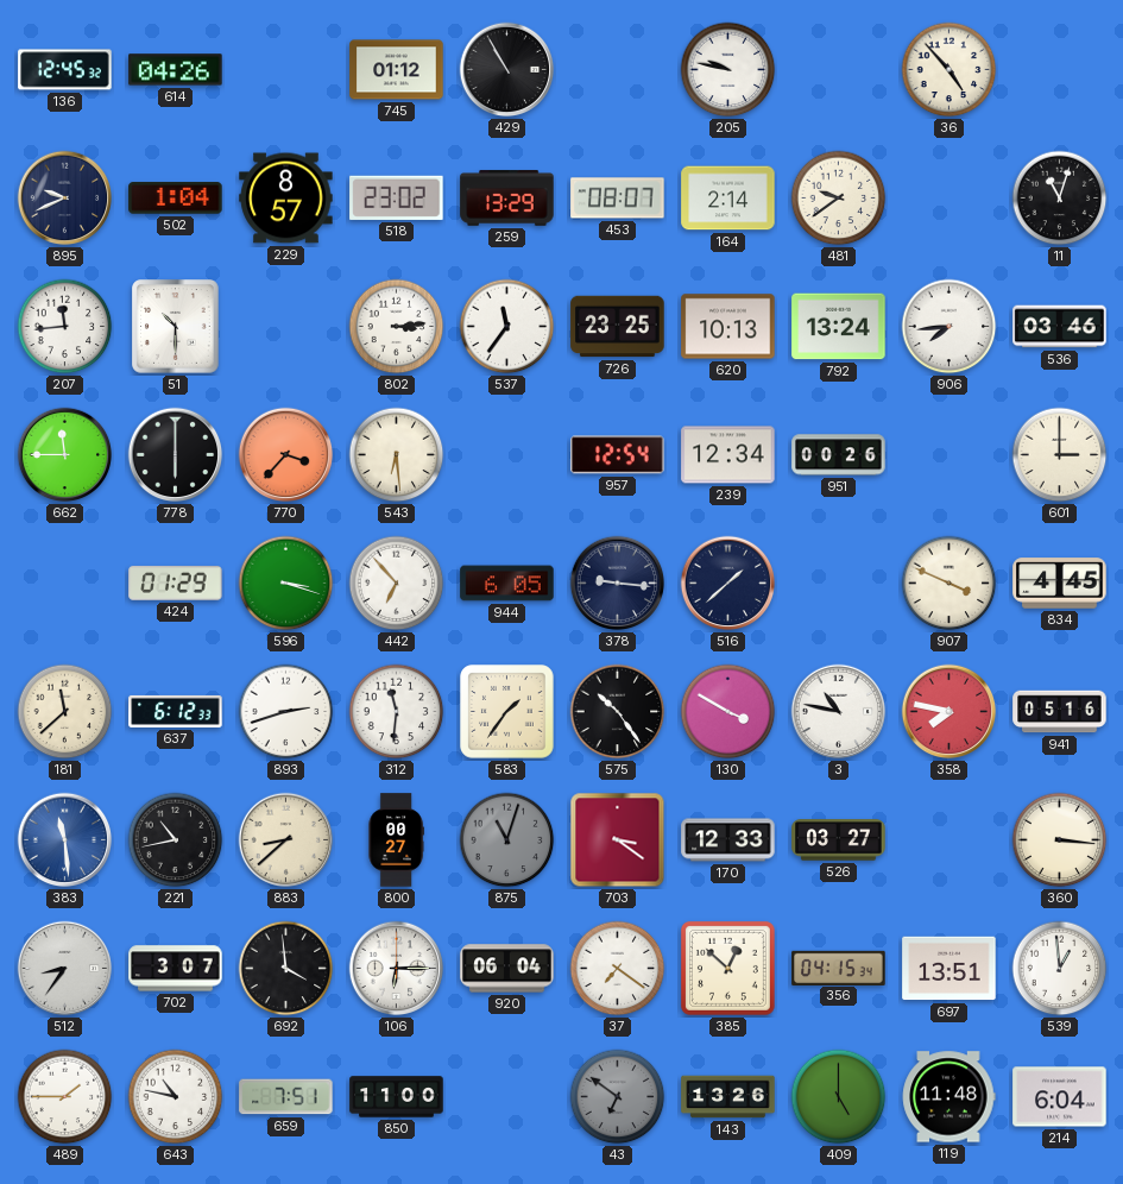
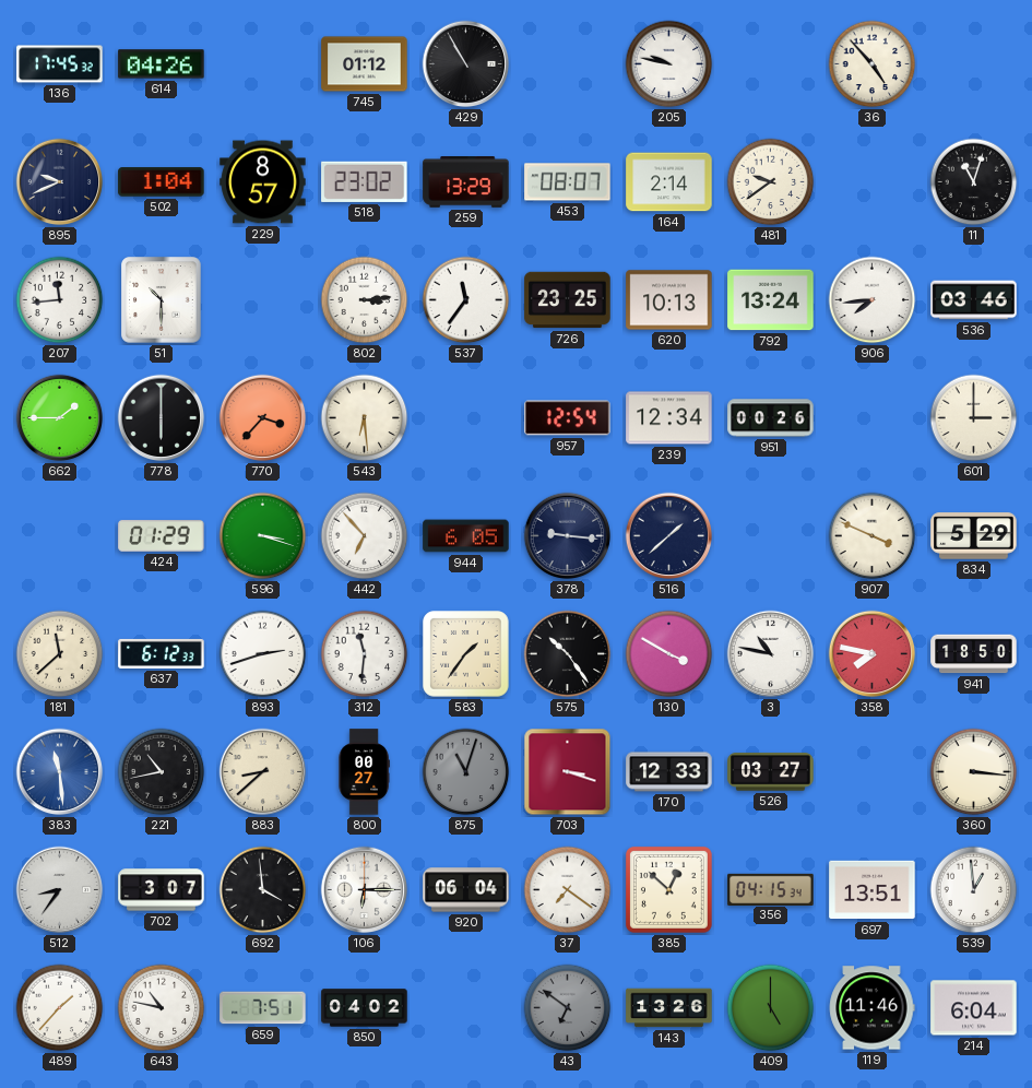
136: 12:45 -> 17:45
662: 11:45 -> 1:45
834: 4:45 -> 5:29
941: 05:16 -> 18:50
703: 3:21 -> 3:18
489: 1:45 -> 1:37
850: 11:00 -> 04:02
119: 11:48 -> 11:46
